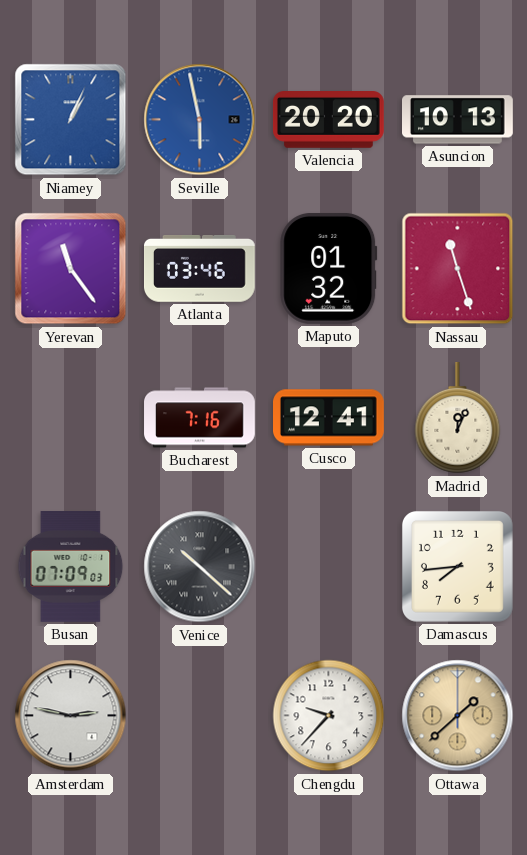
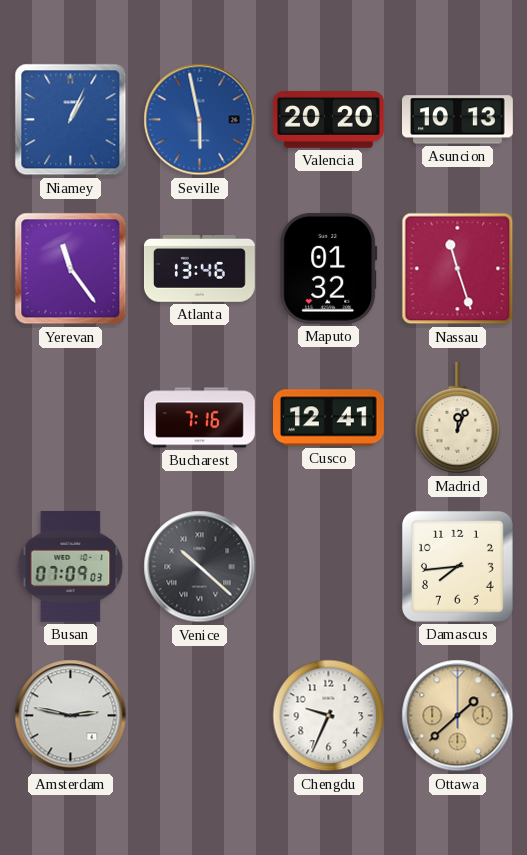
Atlanta: 03:46 -> 13:46
Chengdu: 9:37 -> 9:34
